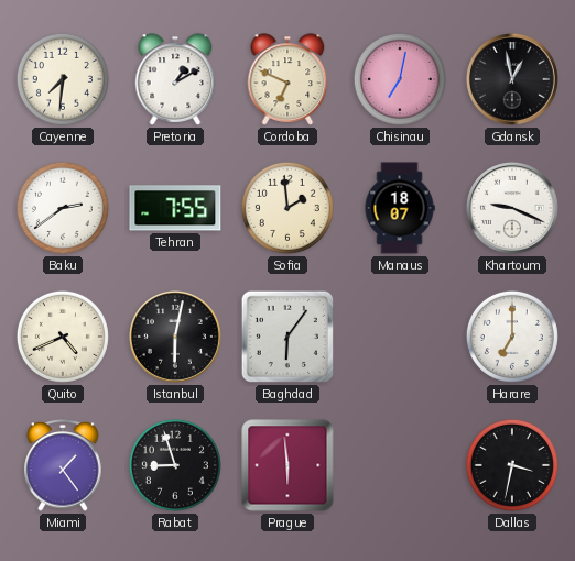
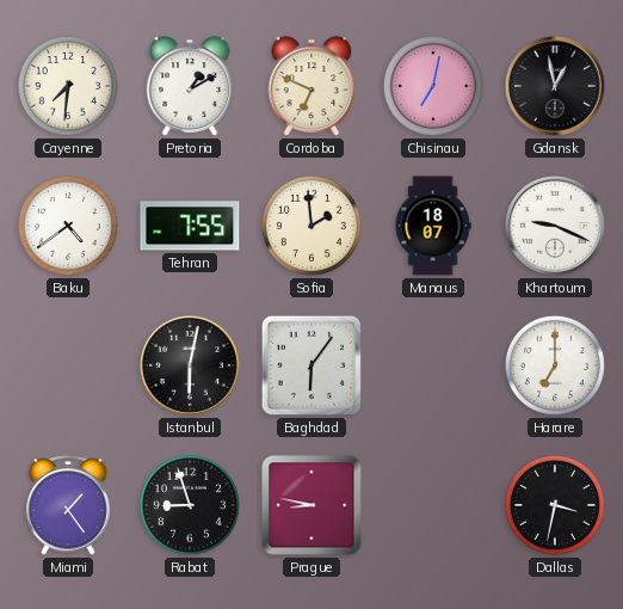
Baku: 2:39 -> 4:39
Quito: 4:41 -> none
Prague: 5:59 -> 8:47
